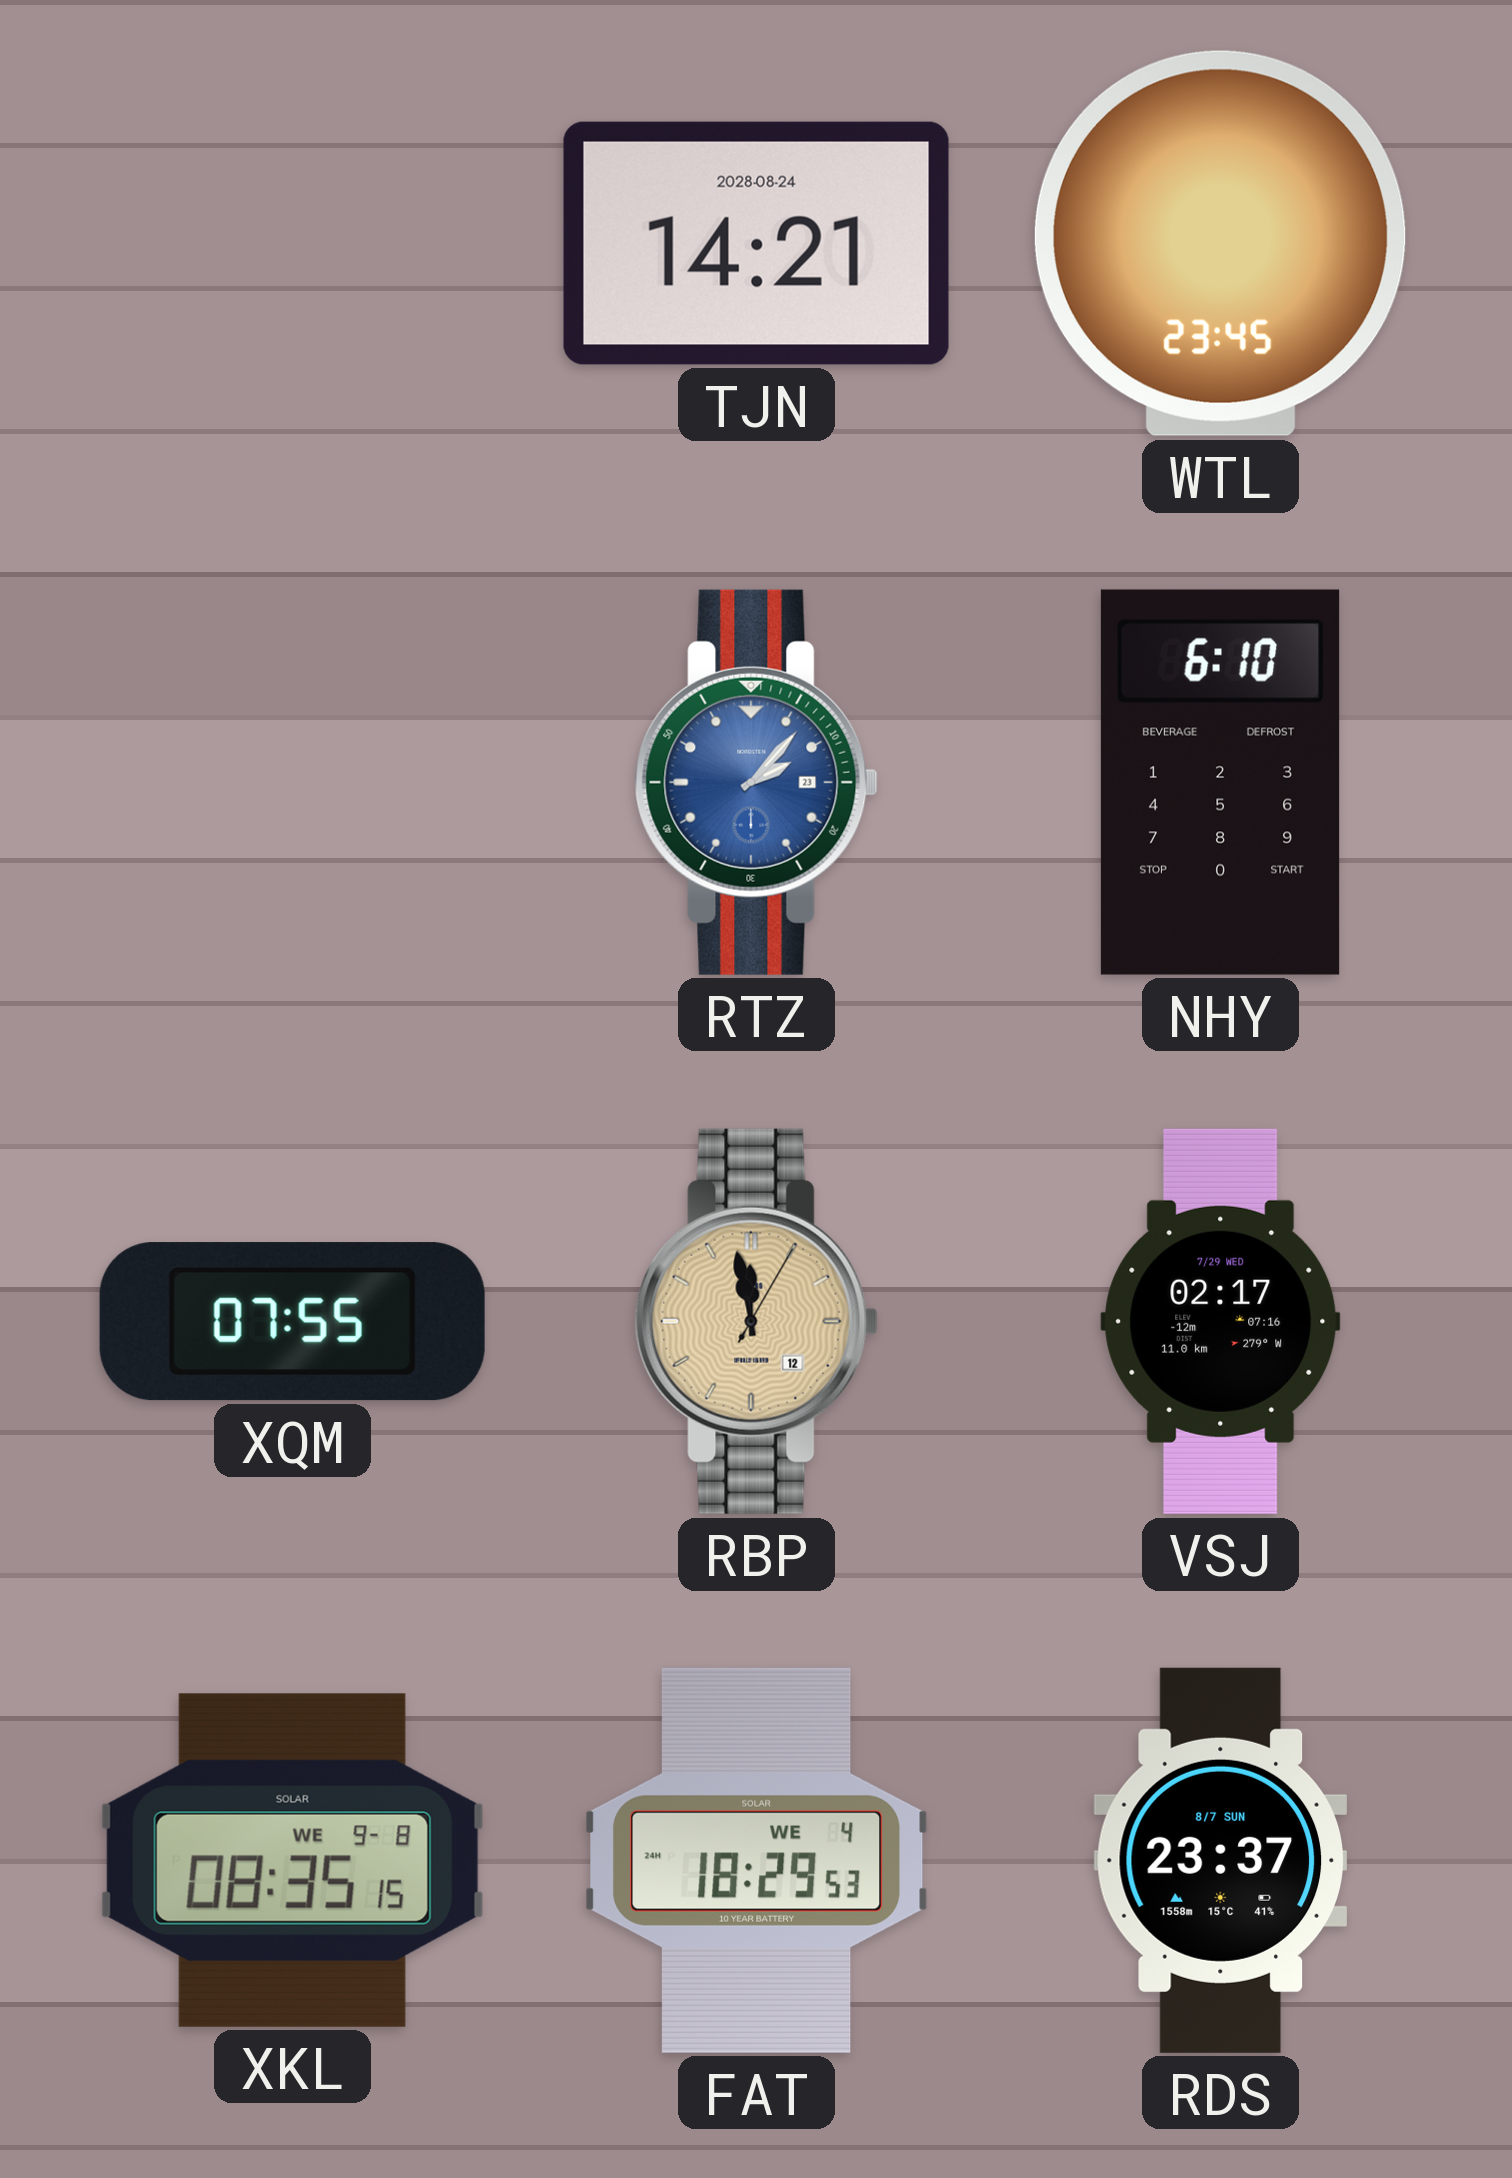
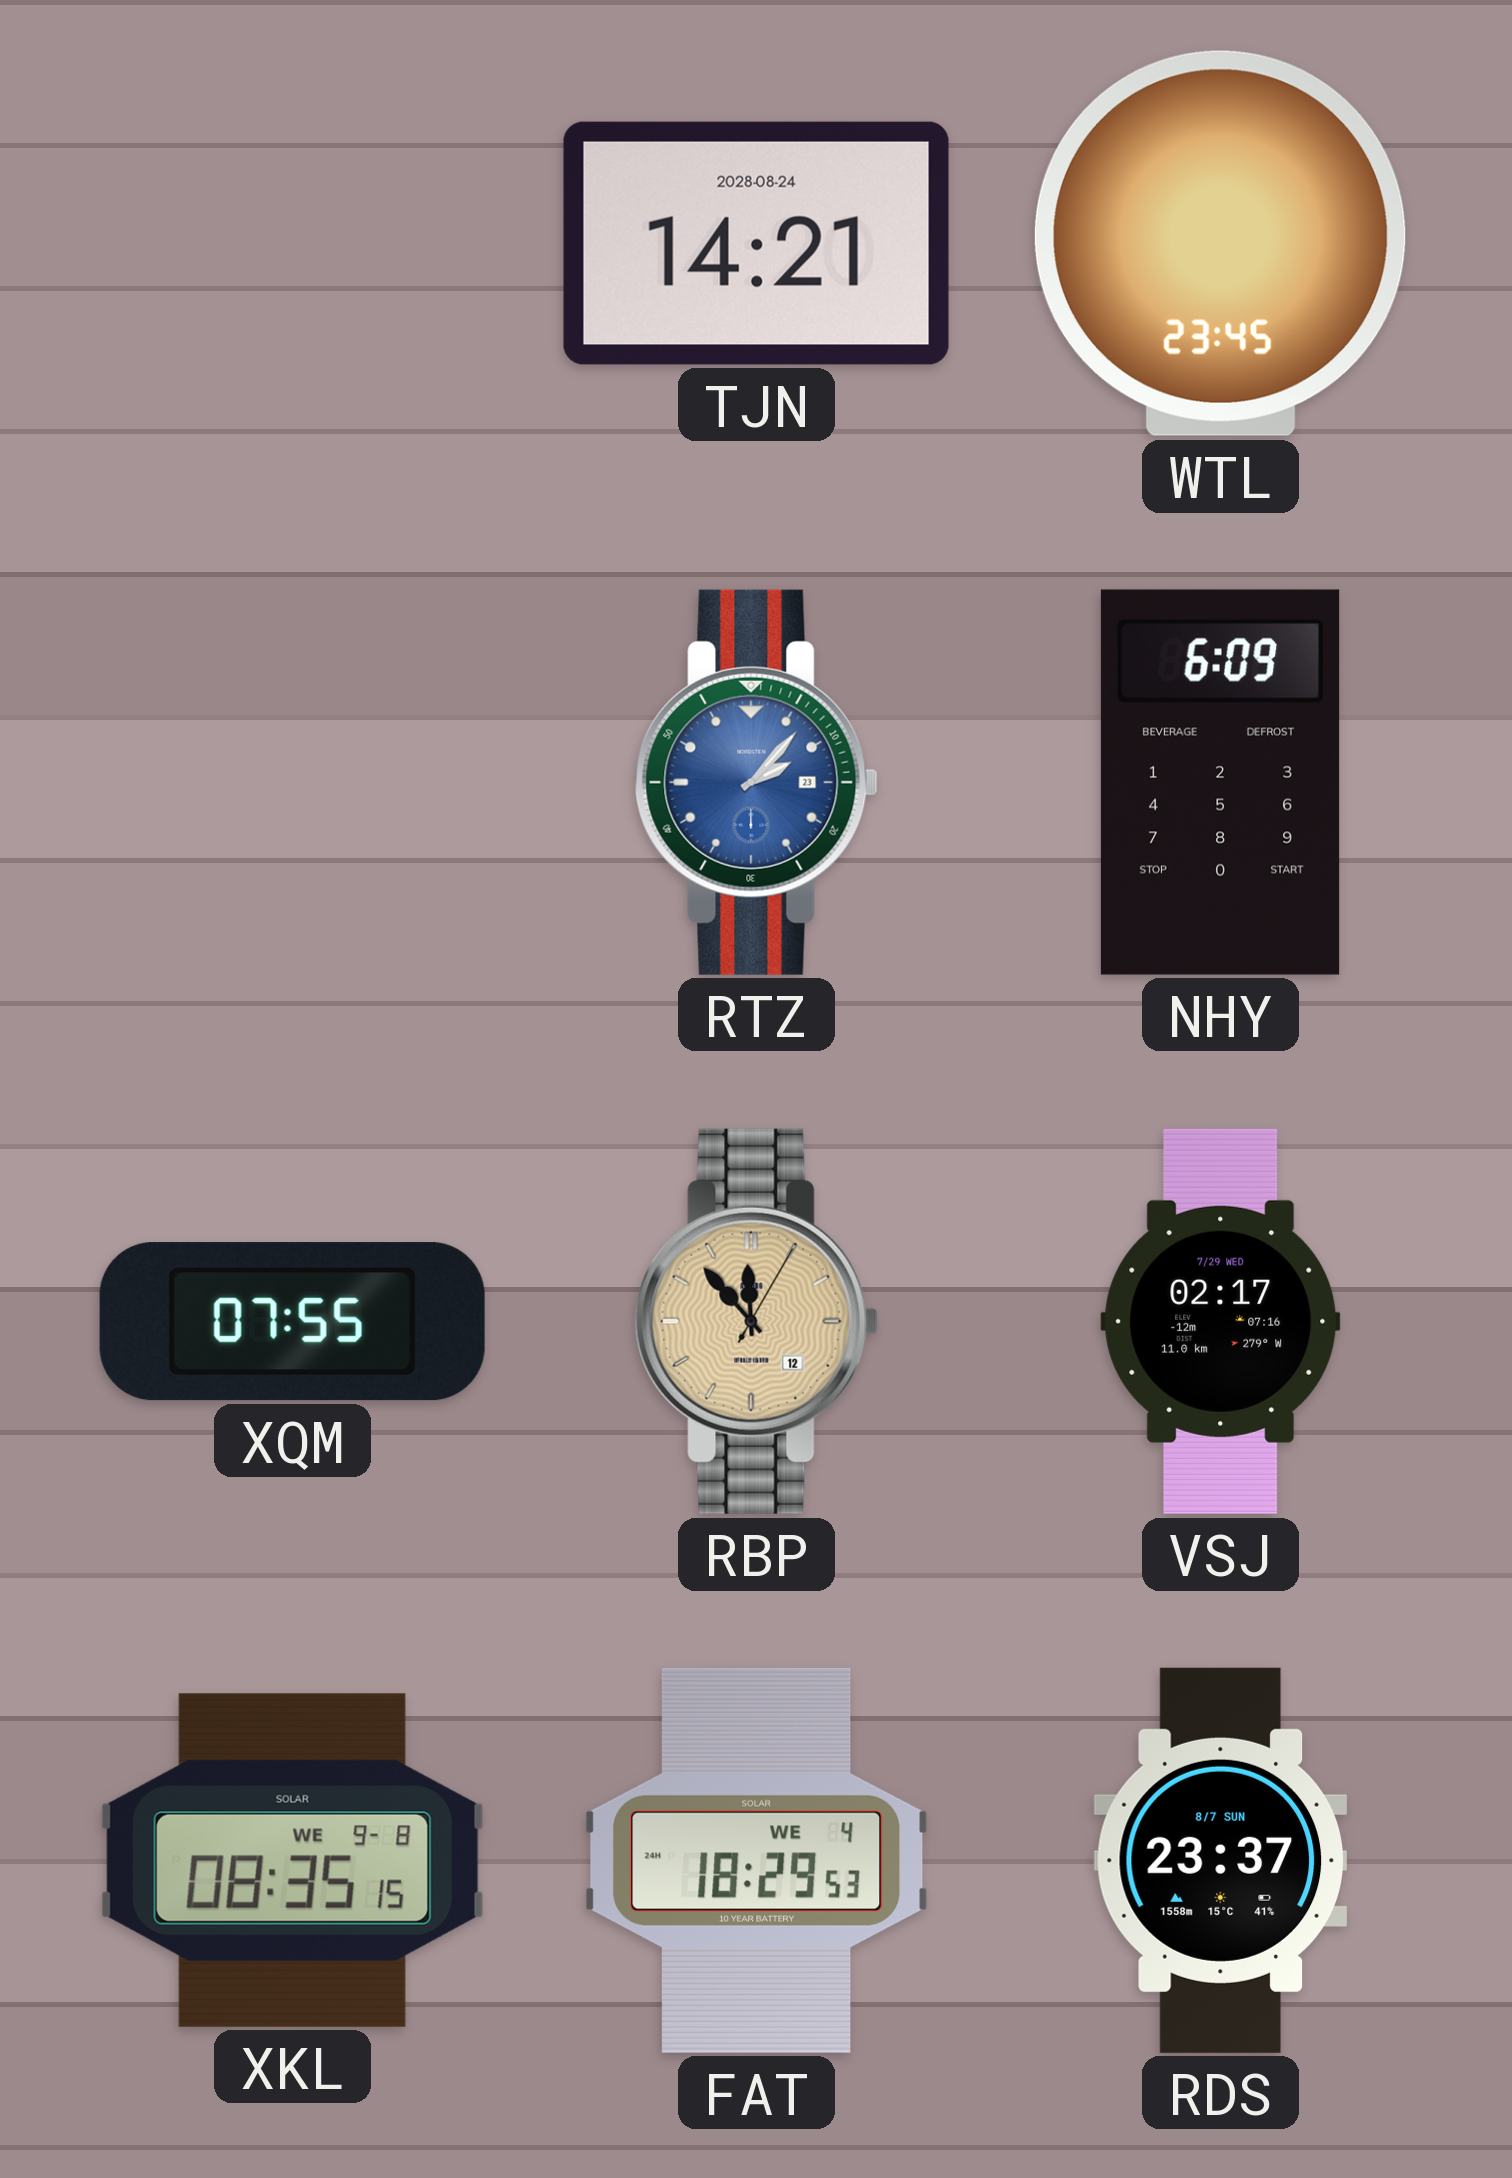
NHY: 6:10 -> 6:09
RBP: 11:58 -> 11:53
